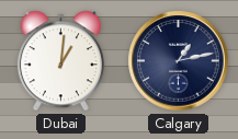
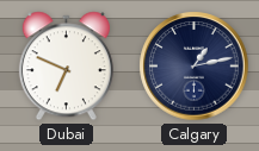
Dubai: 1:01 -> 6:49
